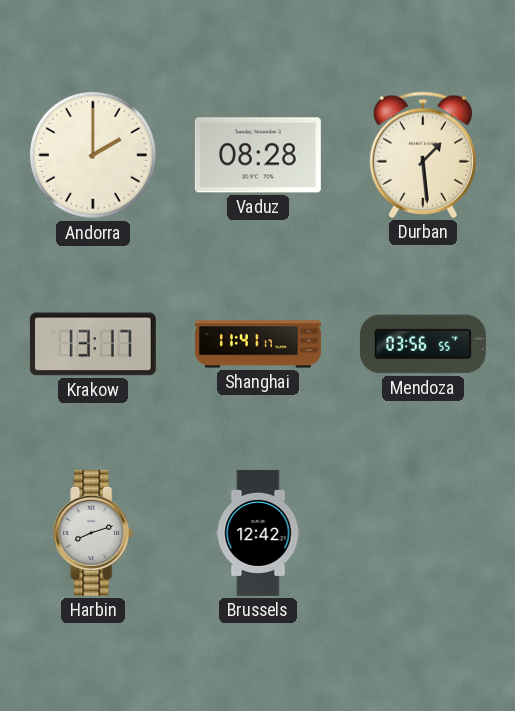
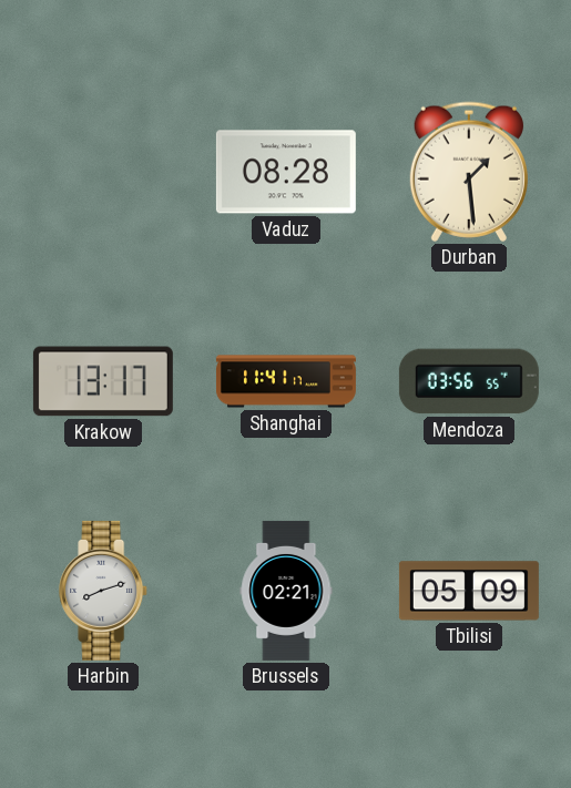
Andorra: 2:00 -> none
Brussels: 12:42 -> 02:21
Tbilisi: none -> 05:09
